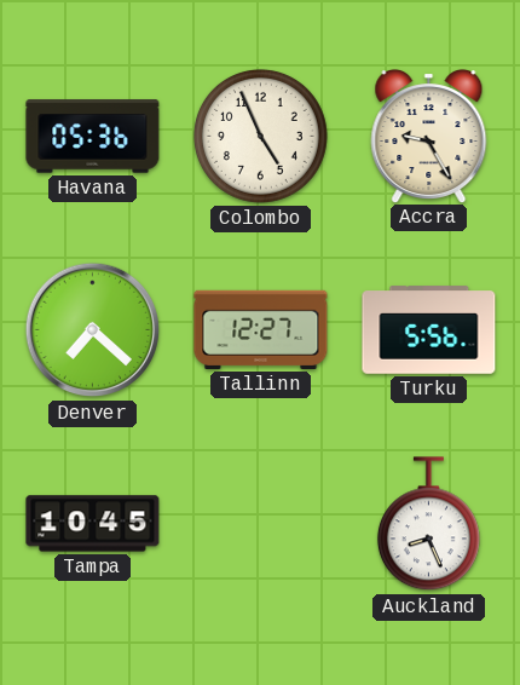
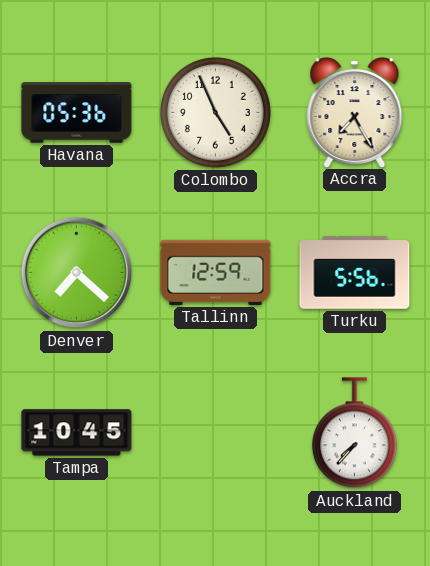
Accra: 9:25 -> 7:25
Tallinn: 12:27 -> 12:59
Auckland: 8:26 -> 7:37
